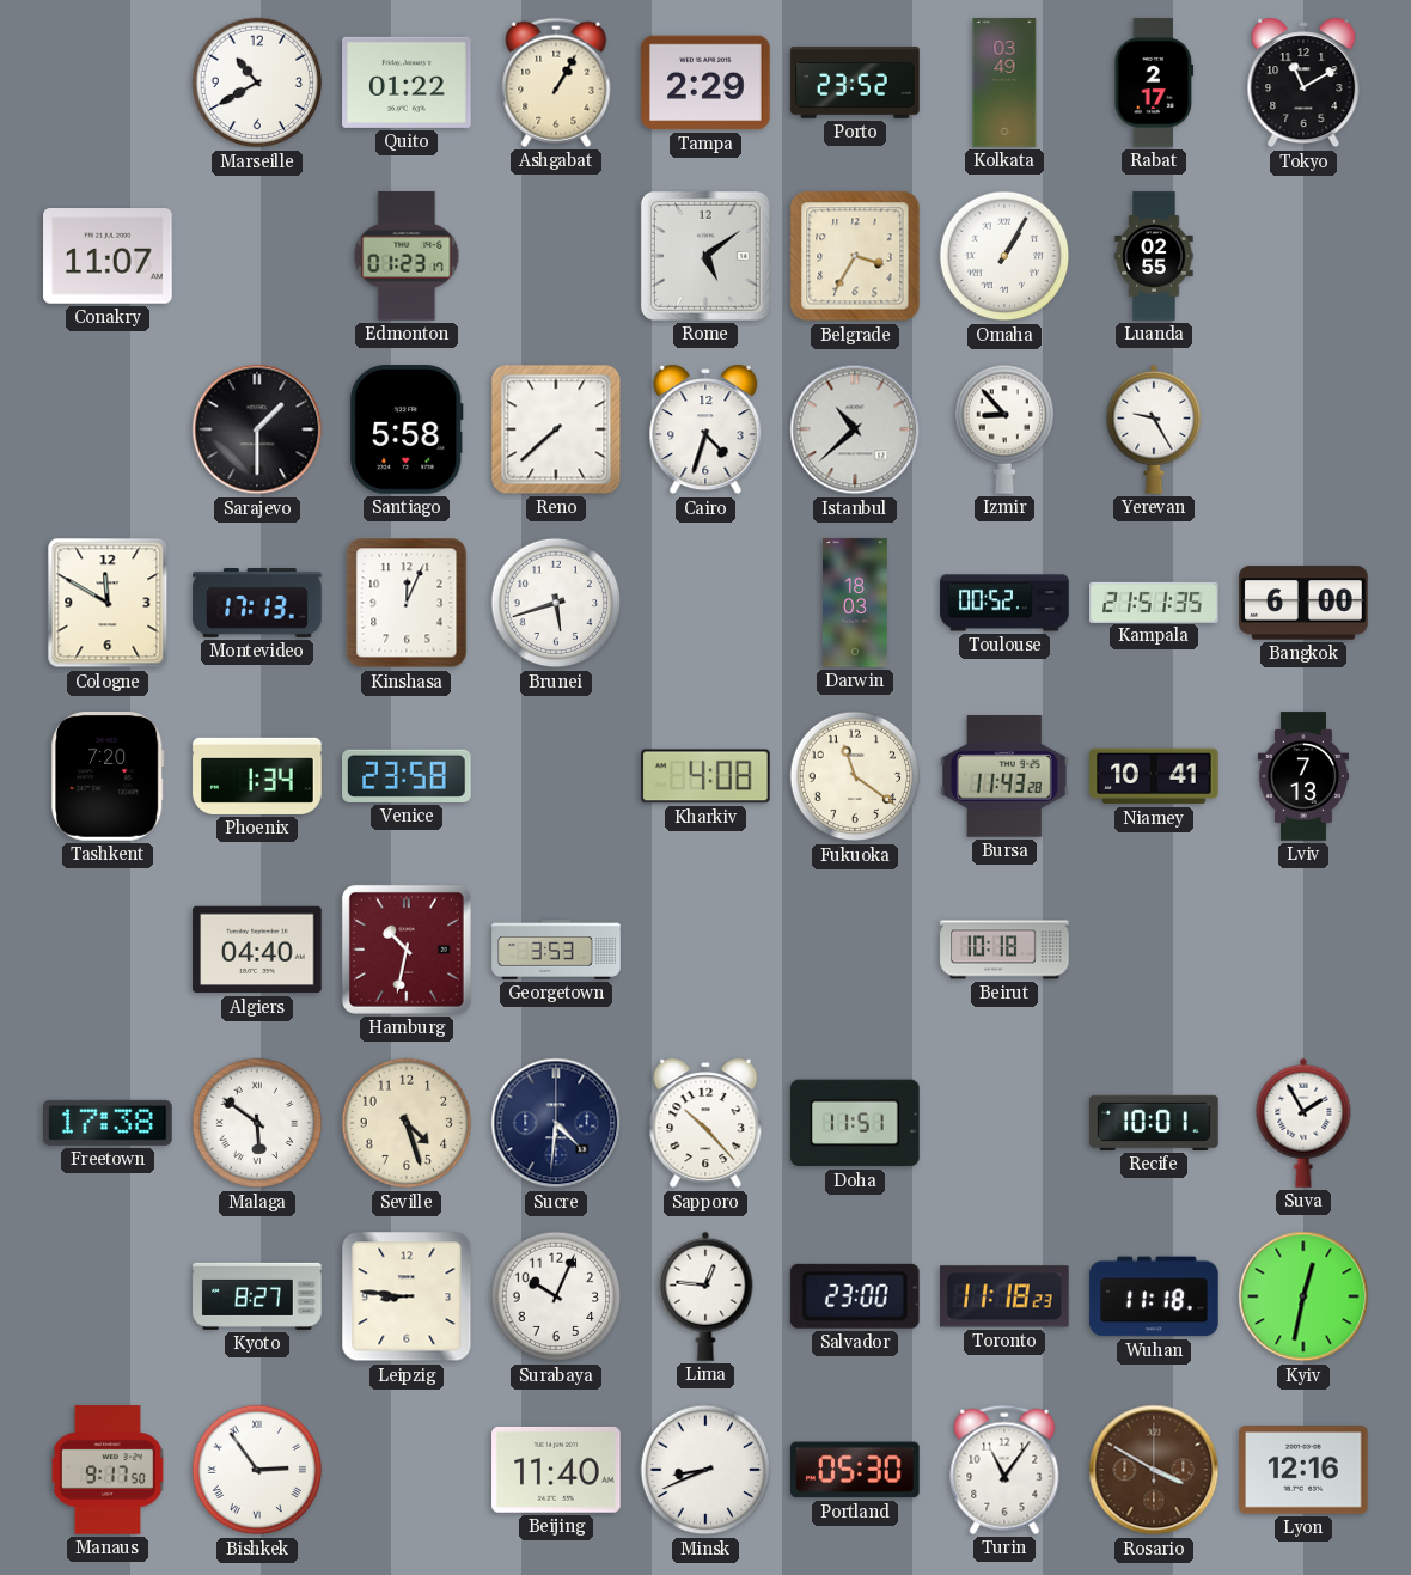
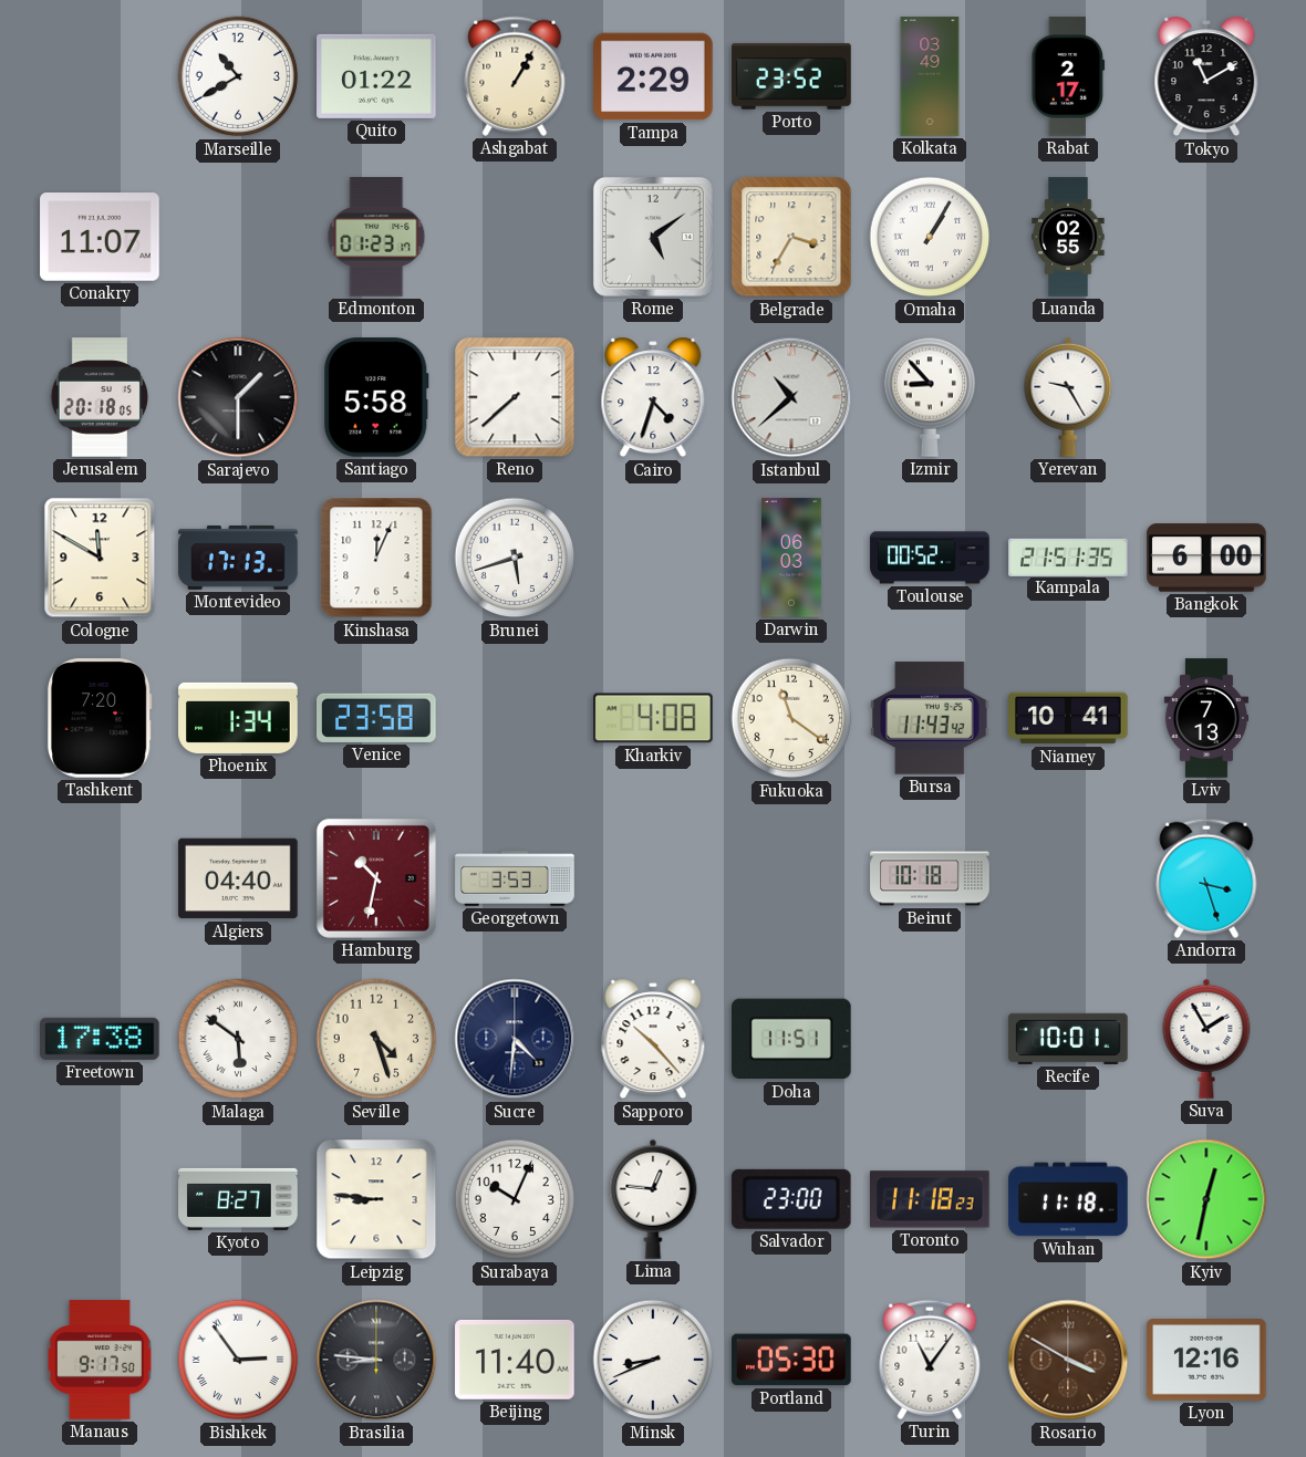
Jerusalem: none -> 20:18
Darwin: 18:03 -> 06:03
Bursa: 11:43:28 -> 11:43:42
Andorra: none -> 3:27
Brasilia: none -> 8:46
